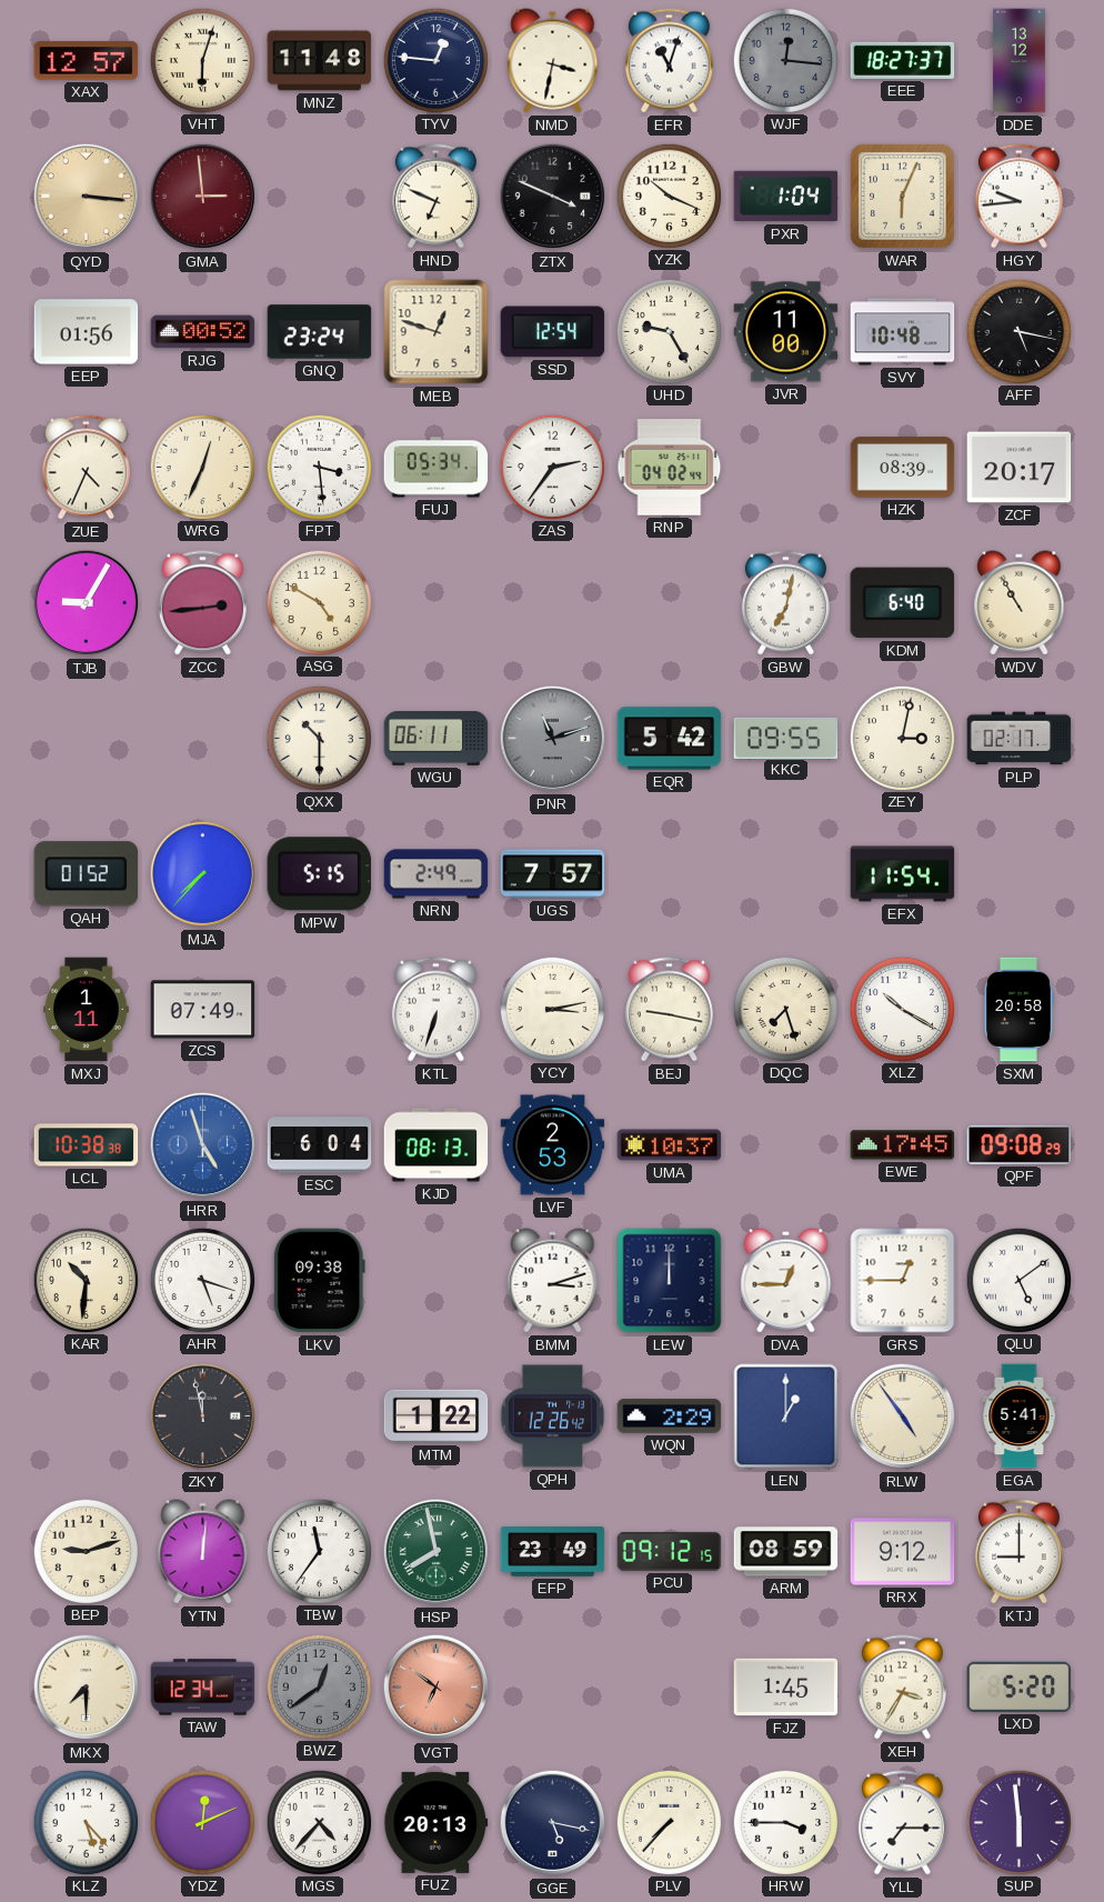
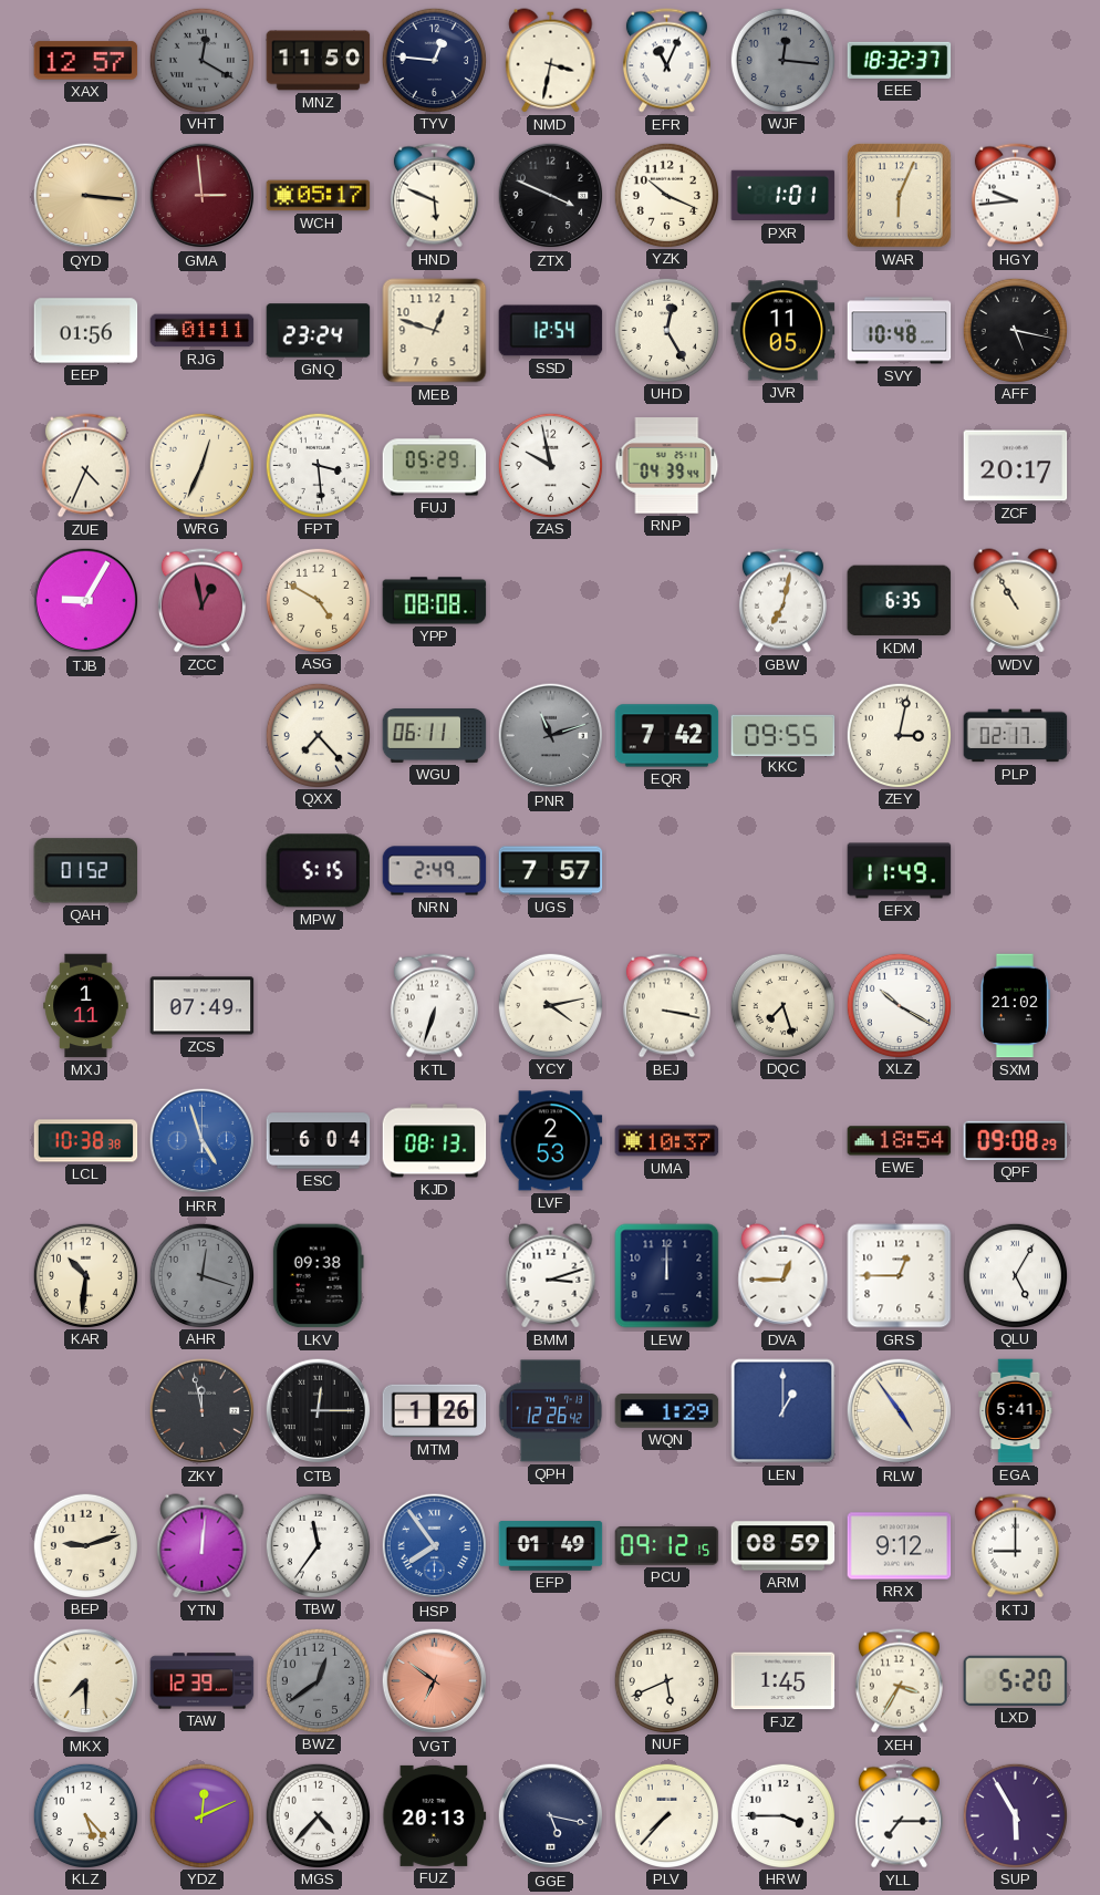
VHT: 6:03 -> 12:20
VHT dial: cream -> grey
MNZ: 11:48 -> 11:50
EFR: 11:03 -> 11:04
EEE: 18:27 -> 18:32
DDE: 13:12 -> none
WCH: none -> 05:17
HND: 6:49 -> 5:49
PXR: 1:04 -> 1:01
RJG: 00:52 -> 01:11
UHD: 9:25 -> 12:25
JVR: 11:00 -> 11:05
FUJ: 05:34 -> 05:29
ZAS: 2:36 -> 9:58
RNP: 04:02 -> 04:39
HZK: 08:39 -> none
ZCC: 2:44 -> 12:58
YPP: none -> 08:08
KDM: 6:40 -> 6:35
QXX: 10:30 -> 7:23
EQR: 5:42 -> 7:42
MJA: 7:37 -> none
EFX: 11:54 -> 11:49
YCY: 3:13 -> 4:13
BEJ: 9:17 -> 3:17
SXM: 20:58 -> 21:02
EWE: 17:45 -> 18:54
AHR: 5:18 -> 12:18
AHR dial: white -> grey
QLU: 5:09 -> 5:05
CTB: none -> 12:15
MTM: 1:22 -> 1:26
WQN: 2:29 -> 1:29
HSP: 7:58 -> 7:54
HSP dial: green -> blue
EFP: 23:49 -> 01:49
TAW: 12:34 -> 12:39
NUF: none -> 5:41
SUP: 5:59 -> 5:55
